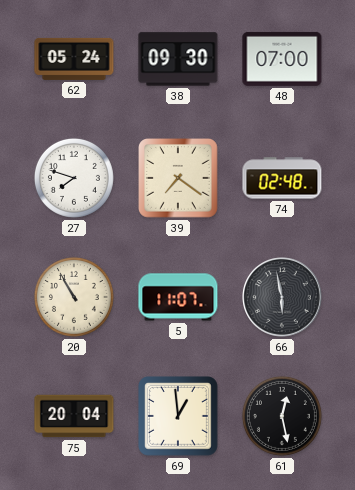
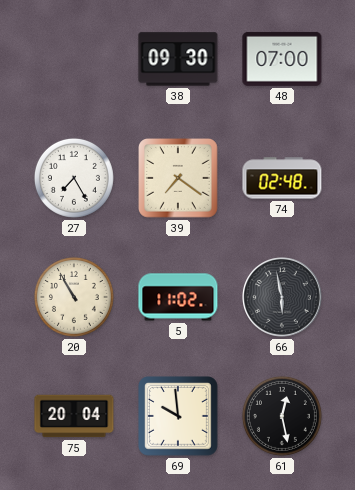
62: 05:24 -> none
27: 7:48 -> 7:25
5: 11:07 -> 11:02
69: 12:59 -> 9:59
